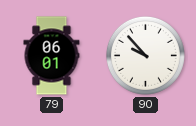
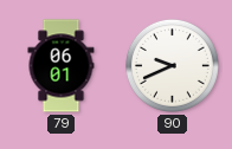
90: 9:53 -> 9:41
